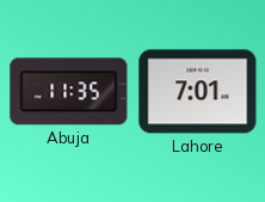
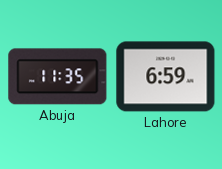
Lahore: 7:01 -> 6:59
